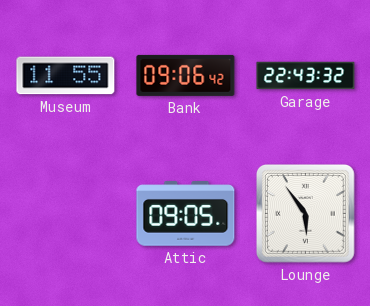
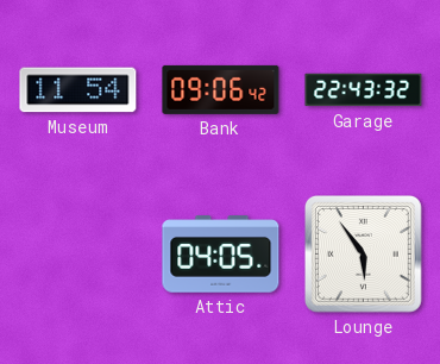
Museum: 11:55 -> 11:54
Attic: 09:05 -> 04:05
